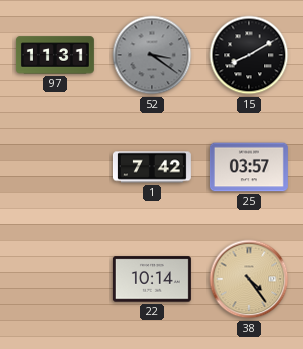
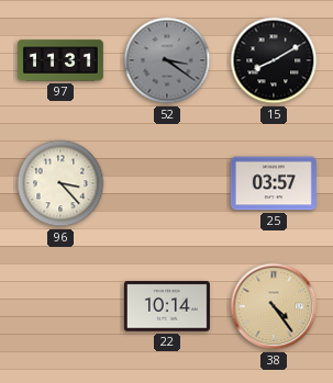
96: none -> 3:23
1: 7:42 -> none
